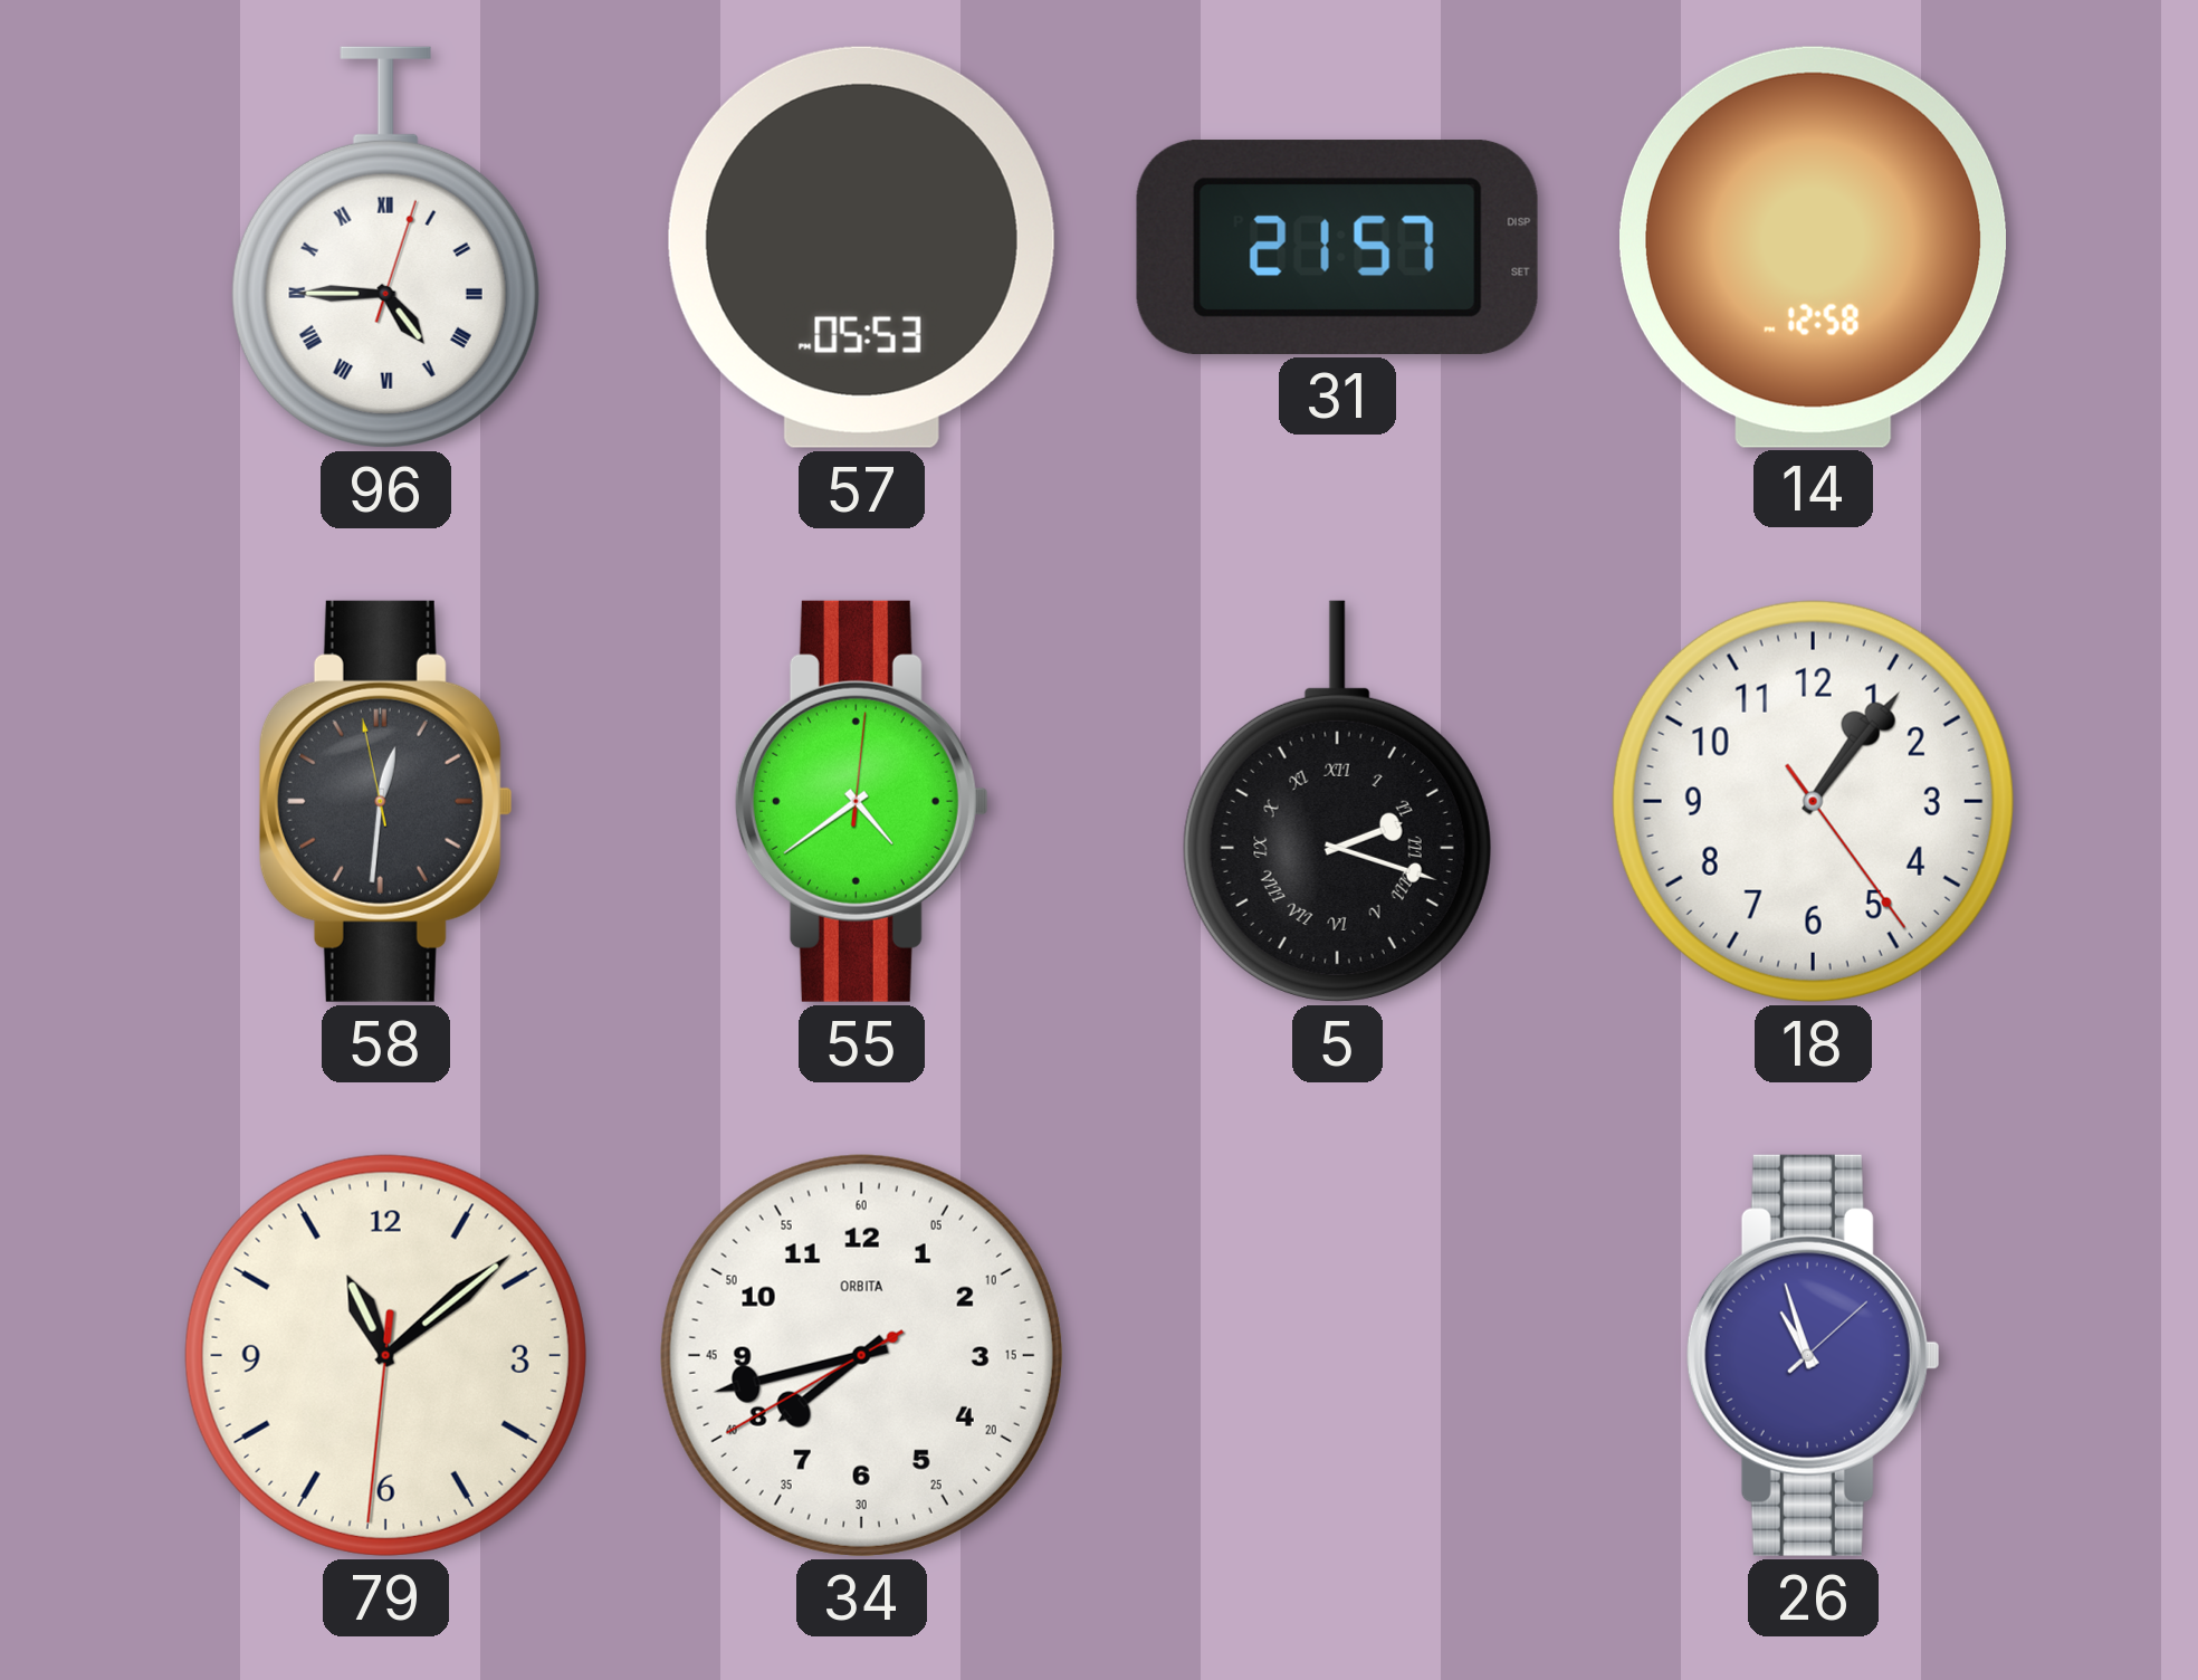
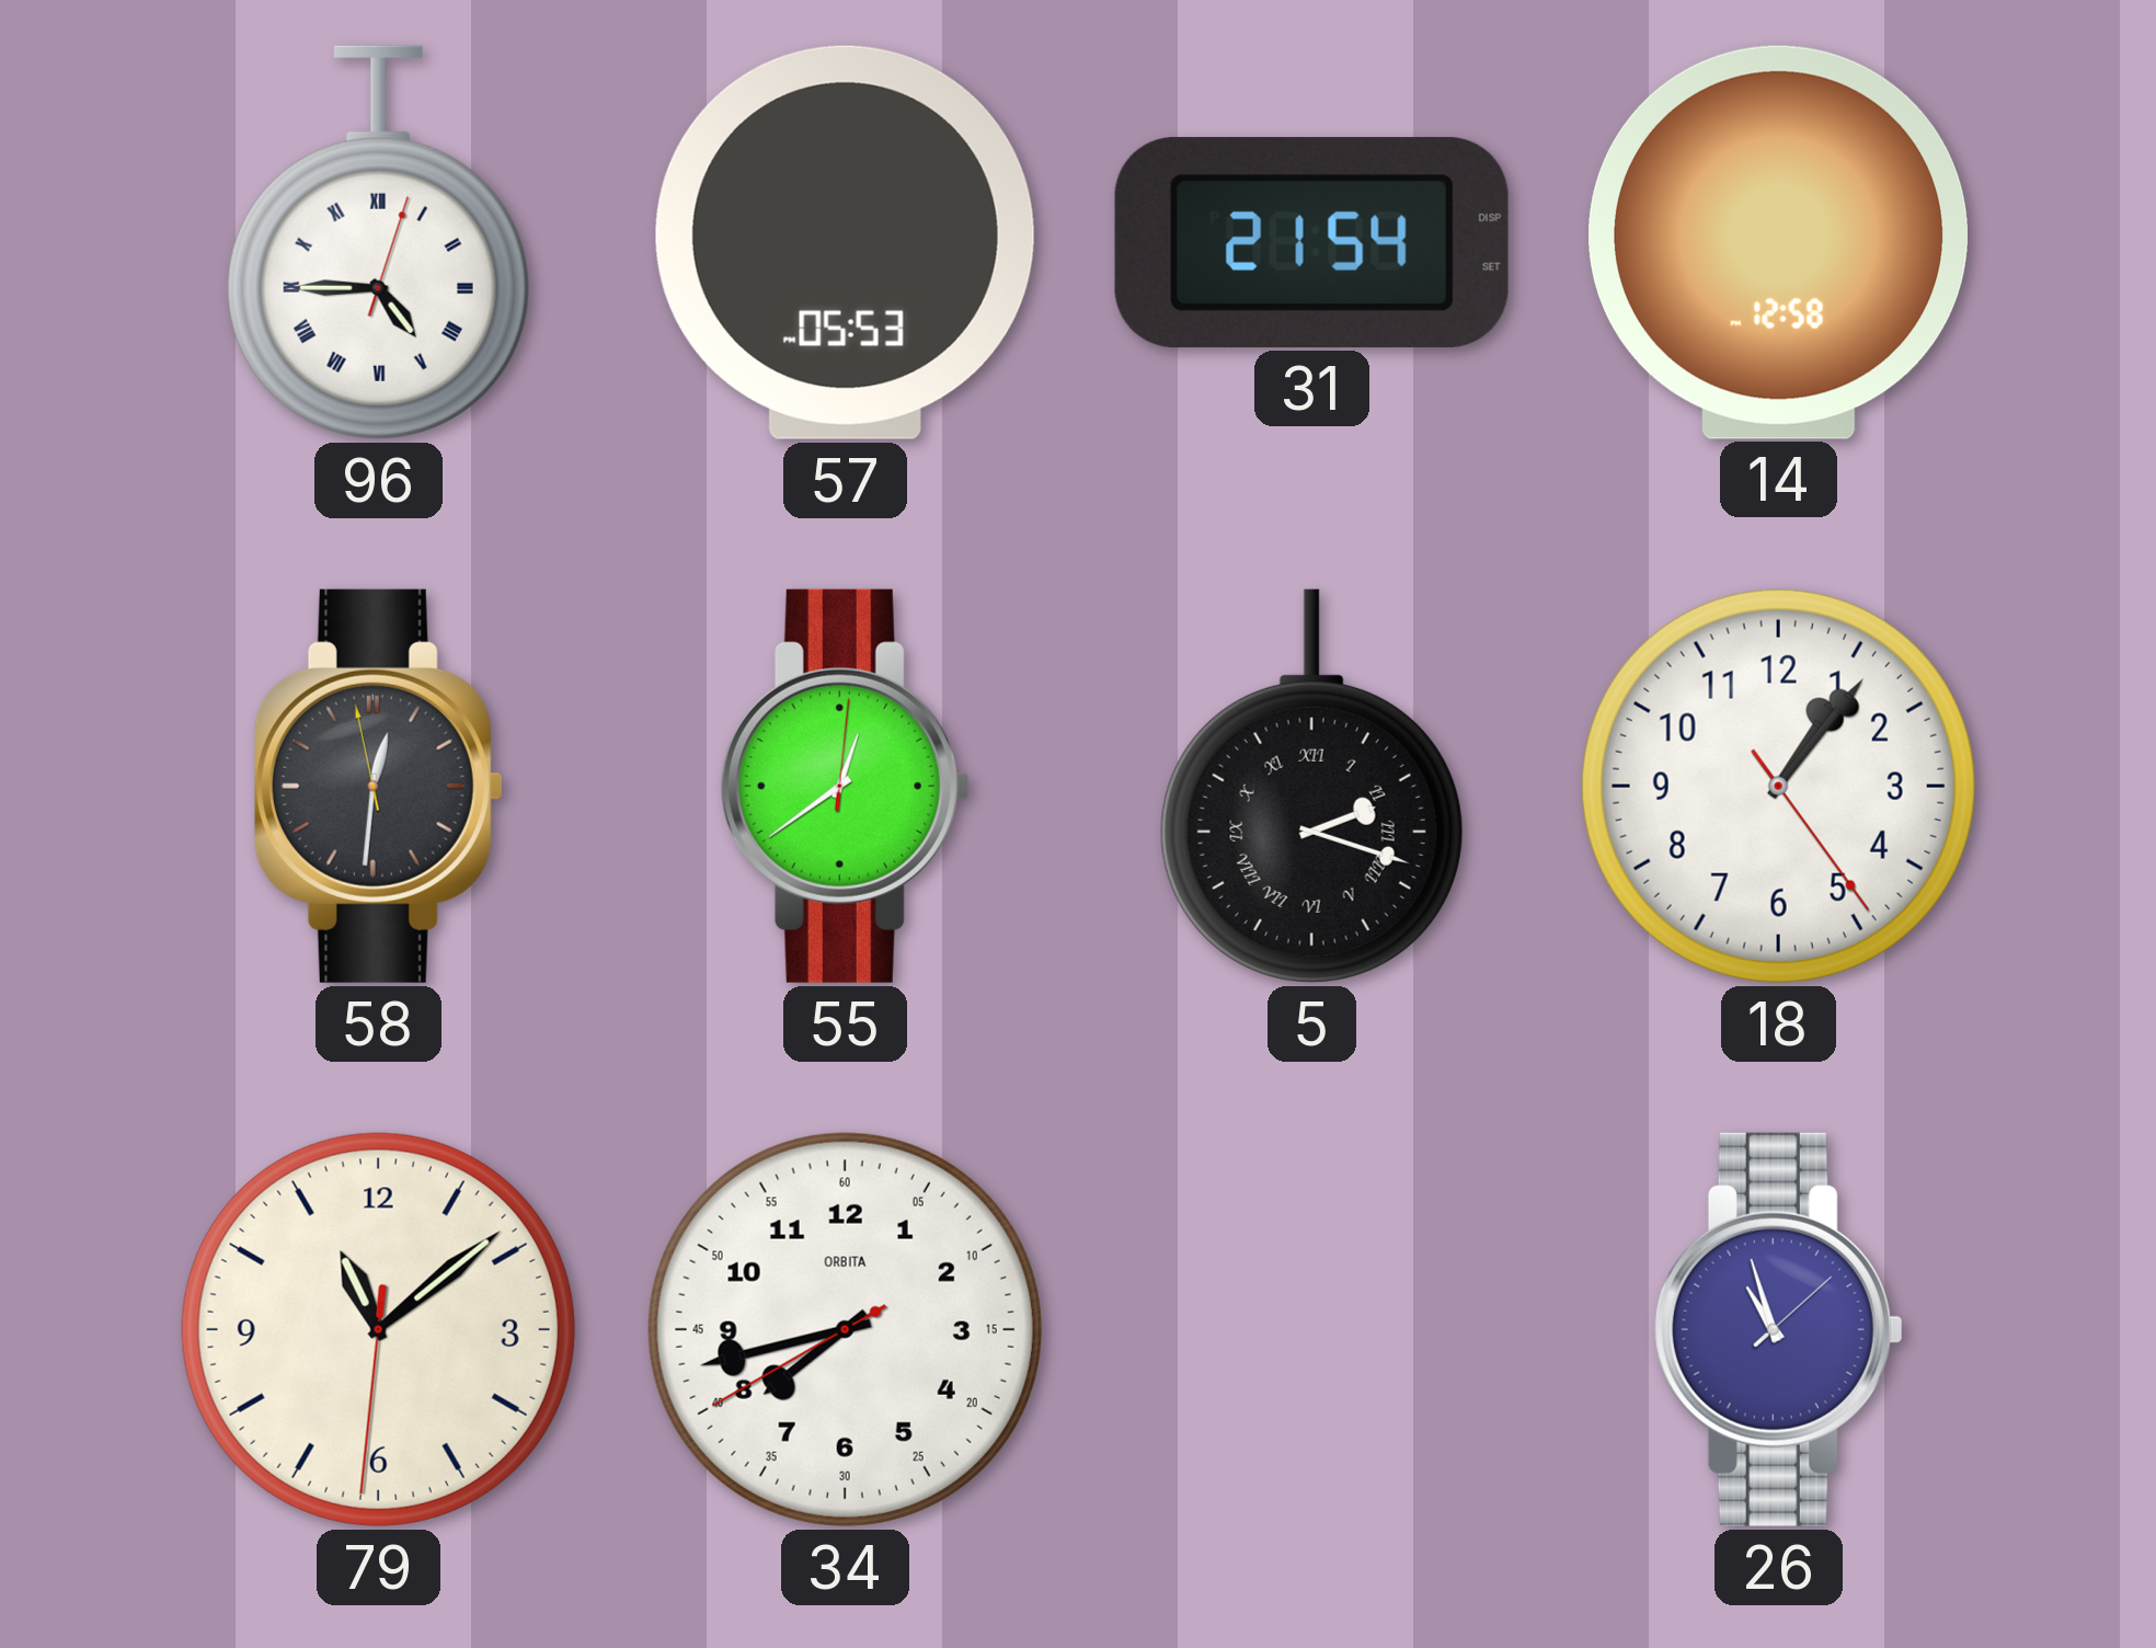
31: 21:57 -> 21:54
55: 4:39 -> 12:39
